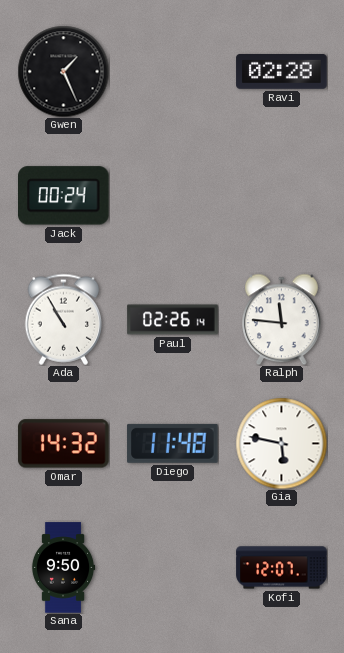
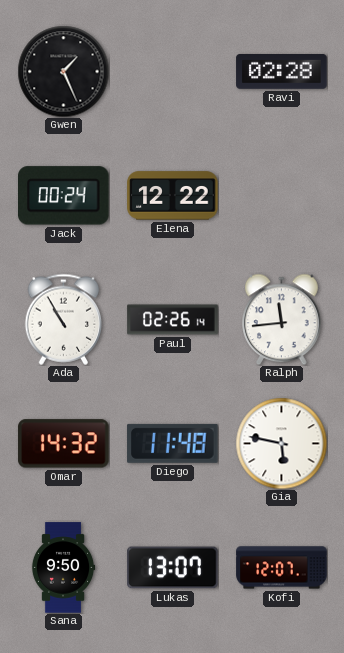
Elena: none -> 12:22
Ralph: 11:46 -> 11:44
Lukas: none -> 13:07
